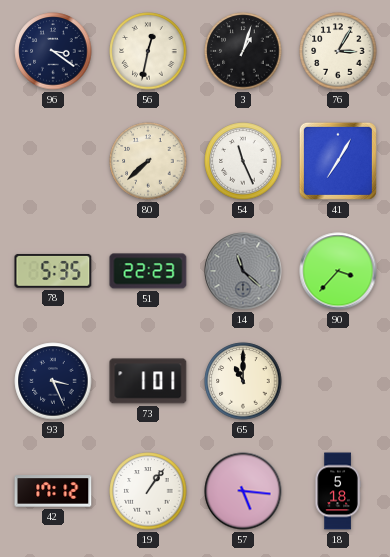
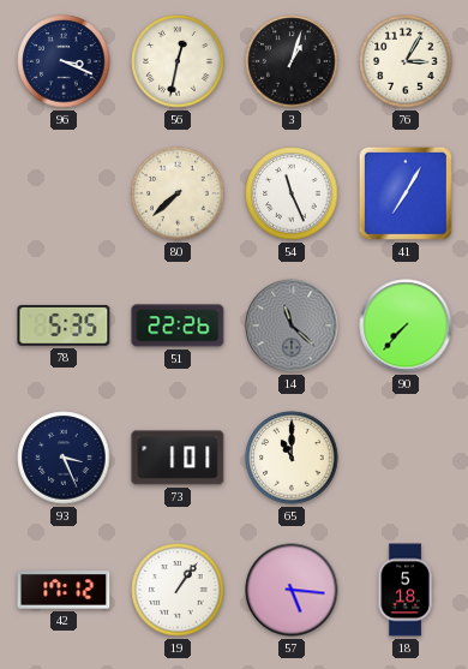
96: 3:21 -> 3:19
51: 22:23 -> 22:26
90: 3:37 -> 7:37
